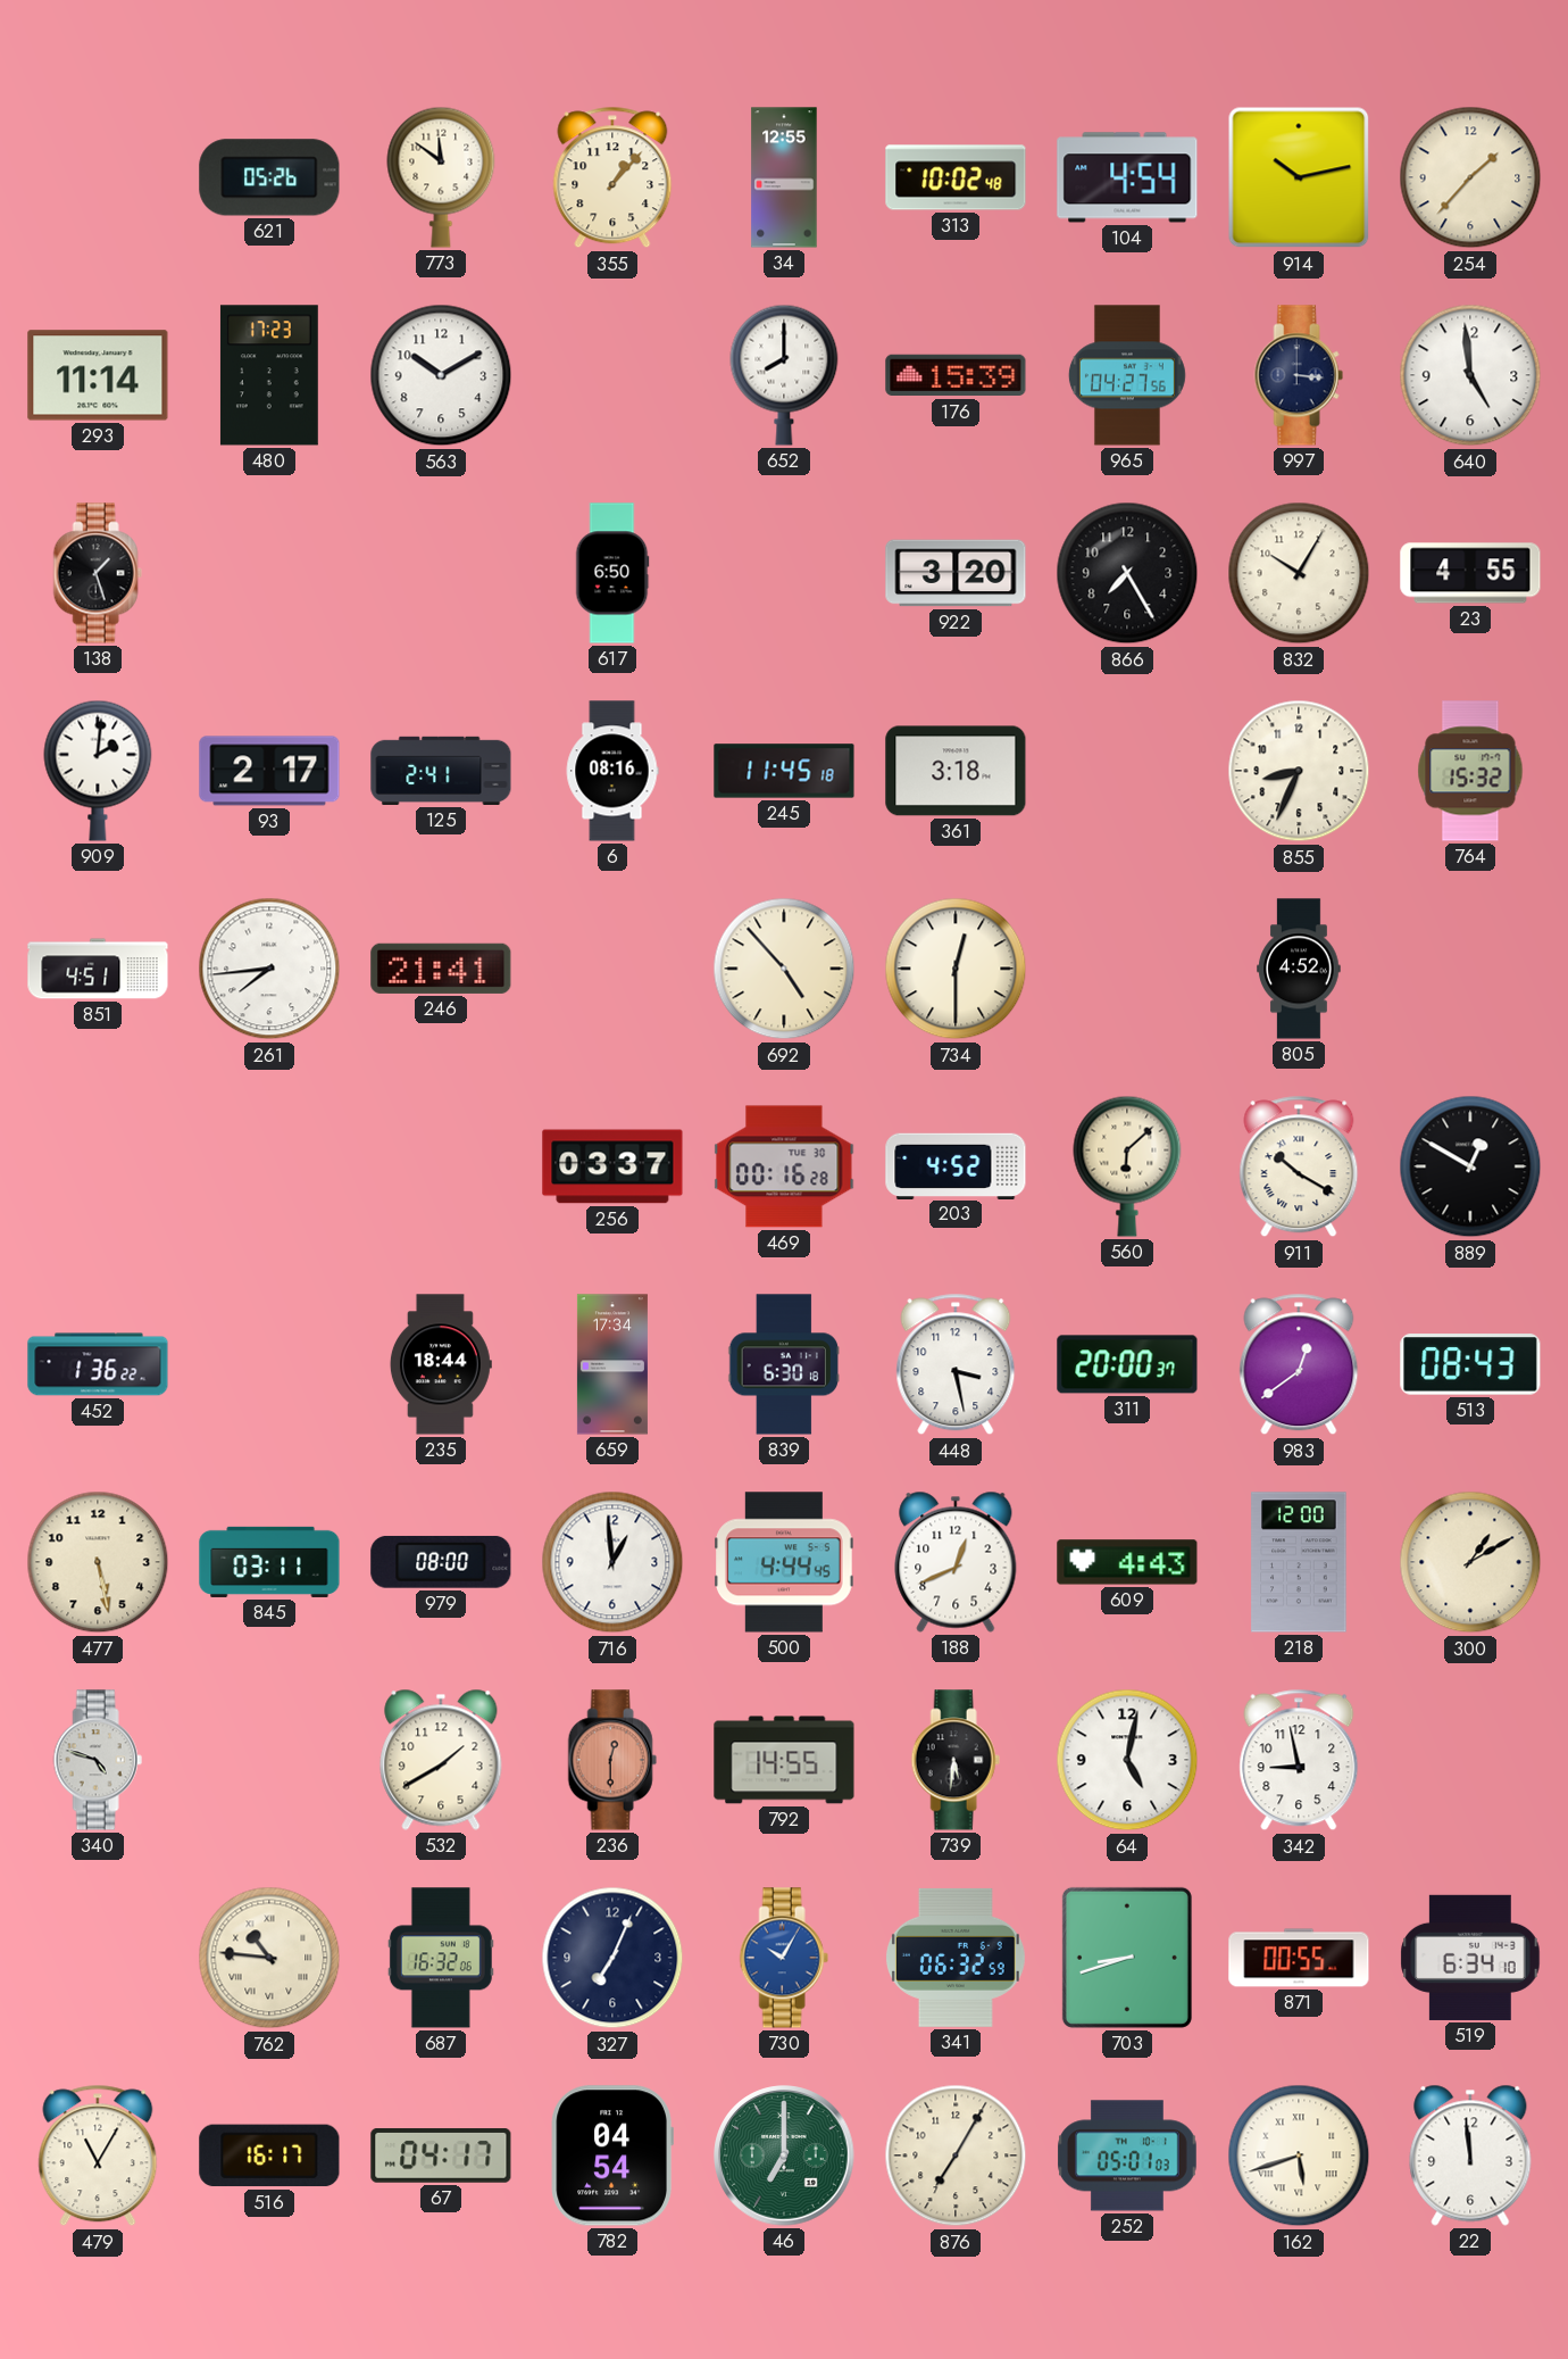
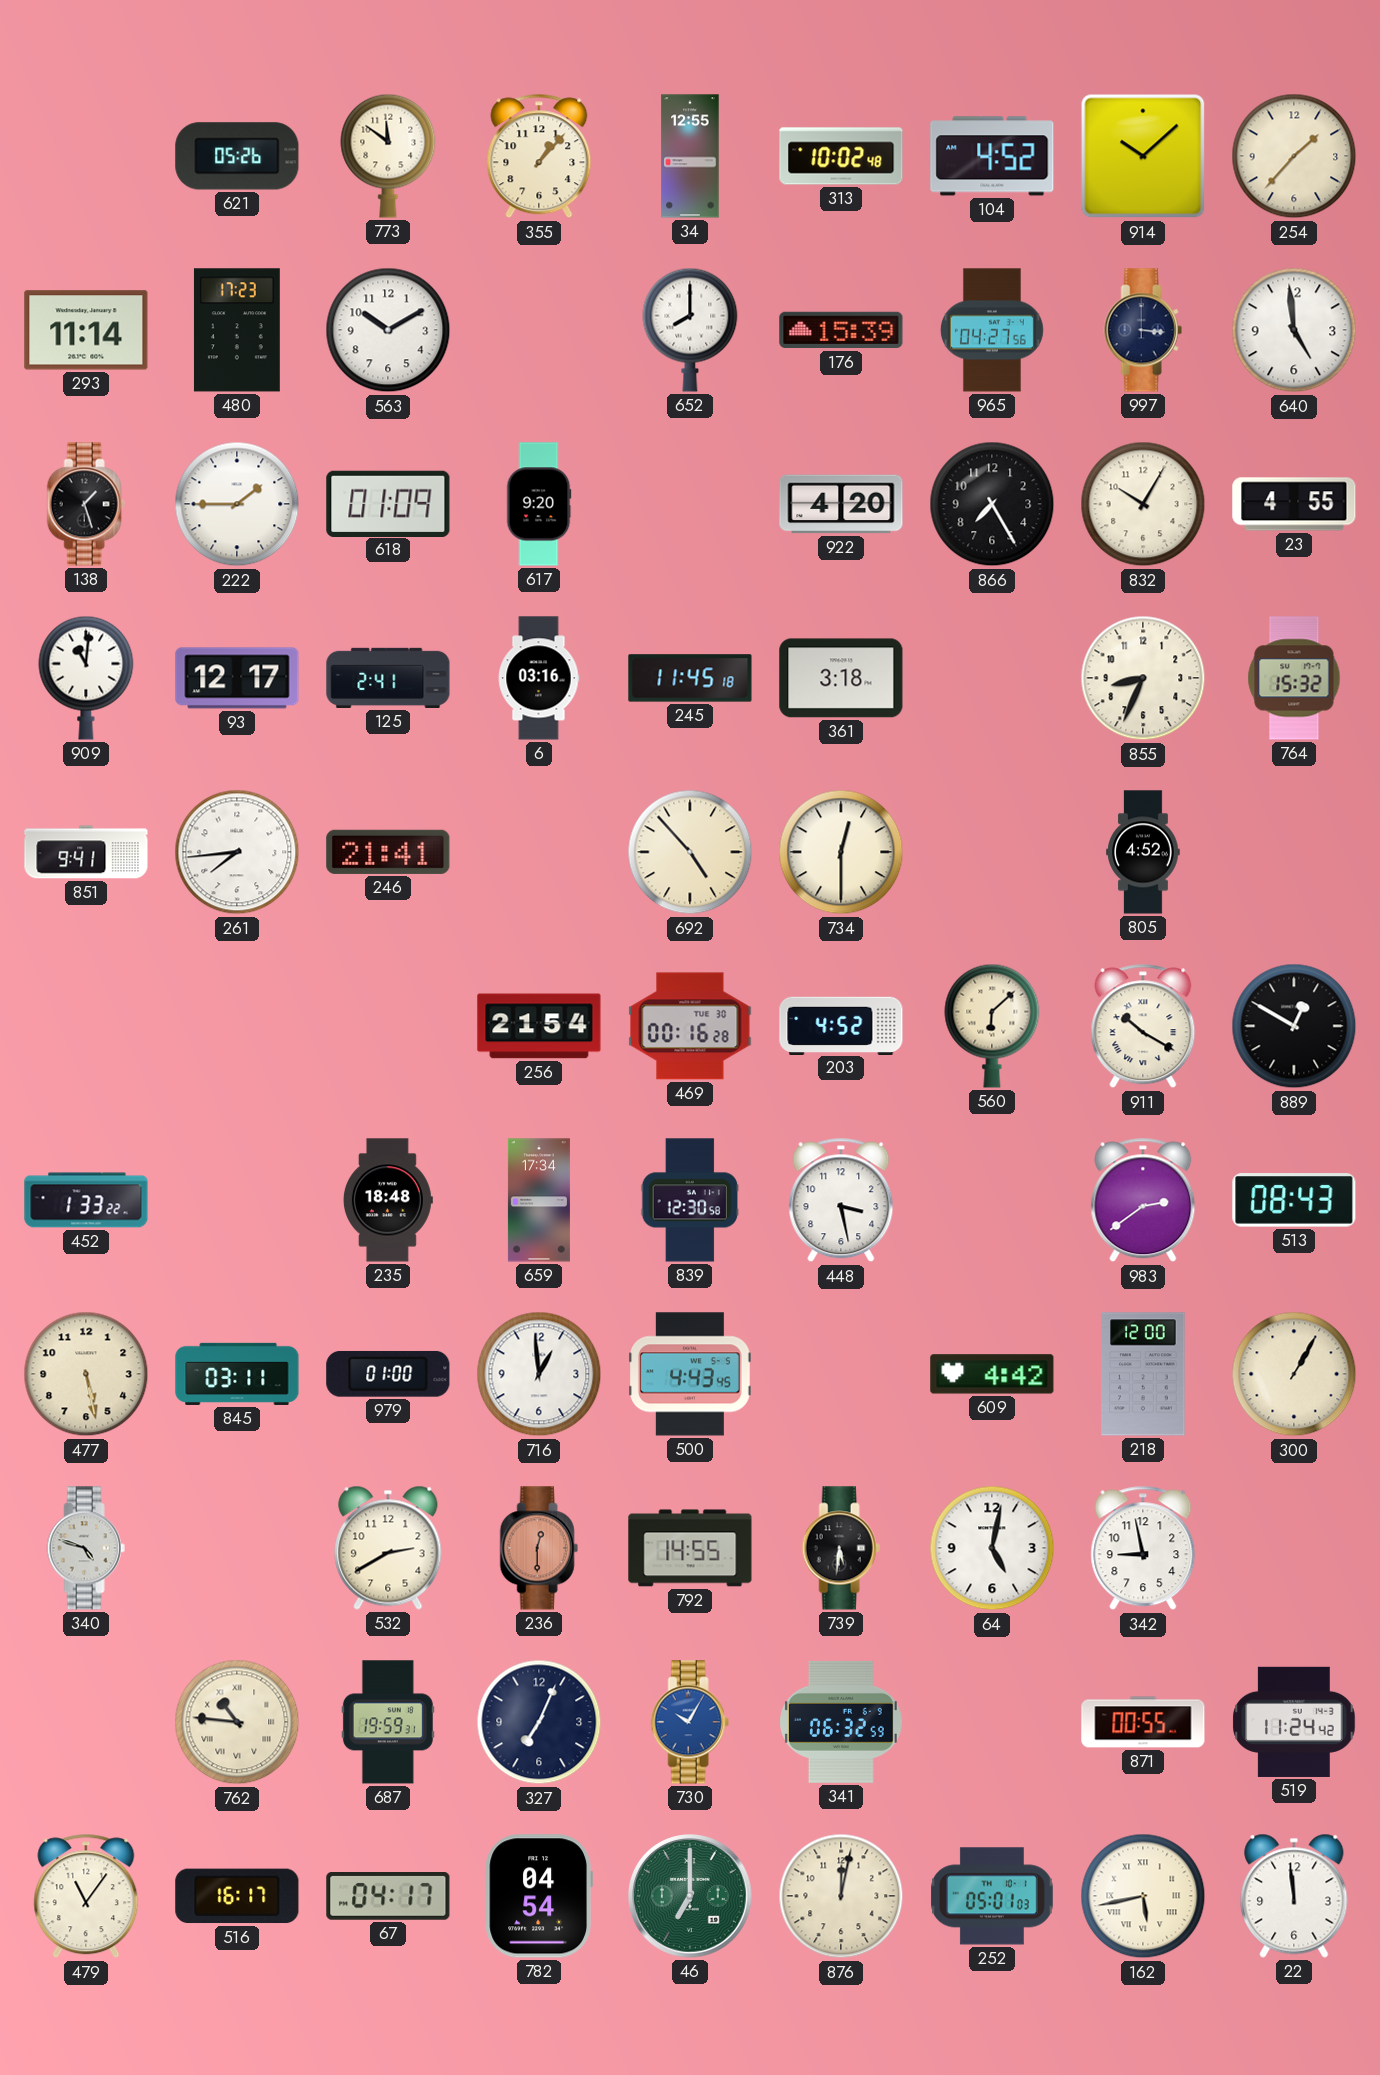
104: 4:54 -> 4:52
914: 10:13 -> 10:08
222: none -> 1:45
618: none -> 01:09
617: 6:50 -> 9:20
922: 3:20 -> 4:20
909: 2:01 -> 11:01
93: 2:17 -> 12:17
6: 08:16 -> 03:16
851: 4:51 -> 9:41
256: 03:37 -> 21:54
452: 1:36 -> 1:33
235: 18:44 -> 18:48
839: 6:30 -> 12:30
311: 20:00 -> none
983: 12:39 -> 2:39
979: 08:00 -> 01:00
500: 4:44 -> 4:43
188: 12:41 -> none
609: 4:43 -> 4:42
300: 1:10 -> 1:05
532: 1:40 -> 2:40
687: 16:32 -> 19:59
703: 8:42 -> none
519: 6:34 -> 11:24
479: 11:05 -> 11:06
876: 7:05 -> 12:02
162: 5:42 -> 5:43
